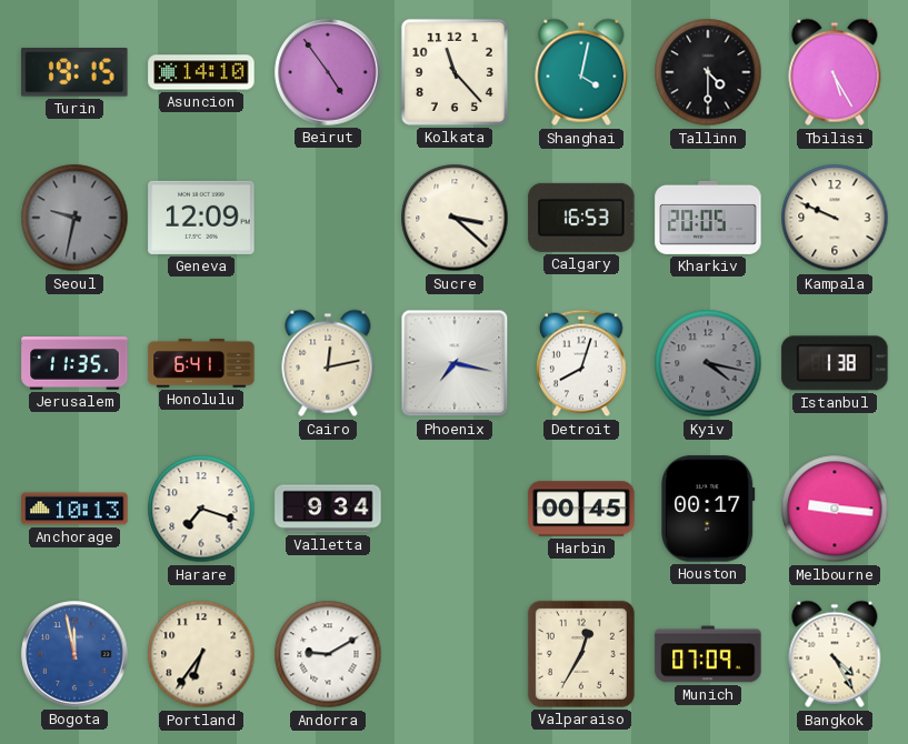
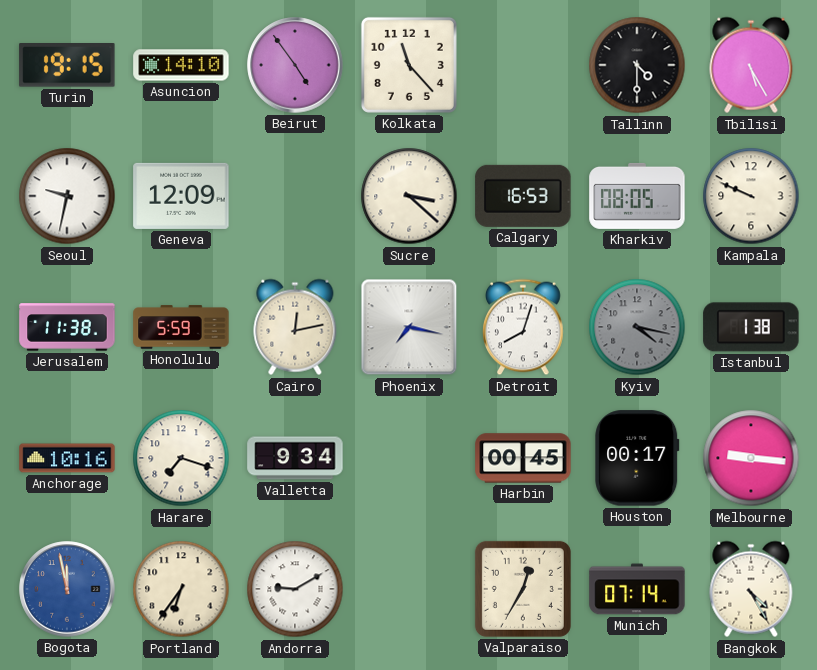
Shanghai: 4:02 -> none
Seoul dial: grey -> white
Kharkiv: 20:05 -> 08:05
Jerusalem: 11:35 -> 11:38
Honolulu: 6:41 -> 5:59
Anchorage: 10:13 -> 10:16
Munich: 07:09 -> 07:14
